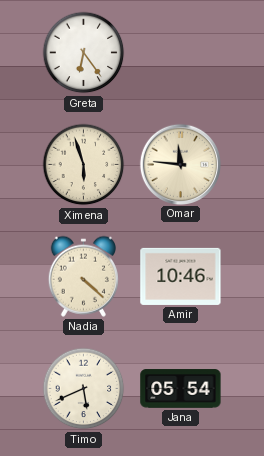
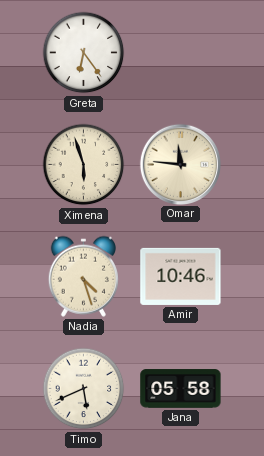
Nadia: 4:22 -> 4:27
Jana: 05:54 -> 05:58
